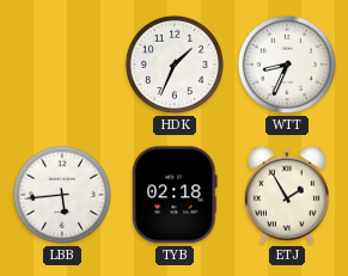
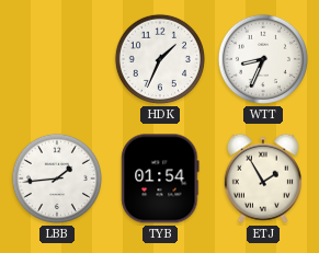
LBB: 5:44 -> 1:44
TYB: 02:18 -> 01:54
